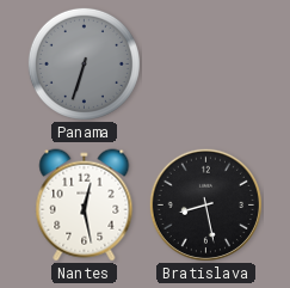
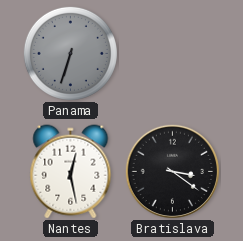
Bratislava: 8:28 -> 3:21
